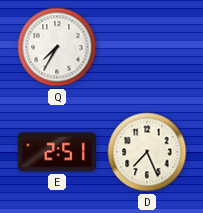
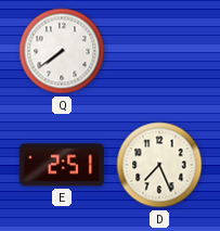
Q: 7:35 -> 7:39
